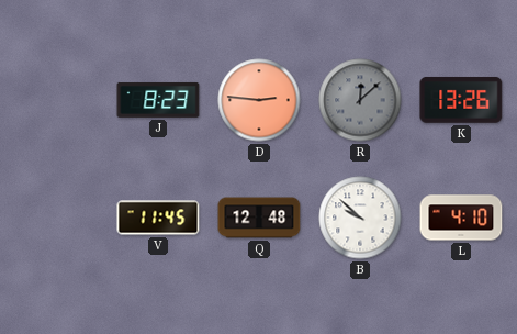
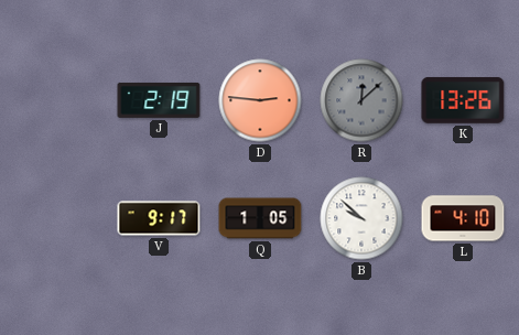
J: 8:23 -> 2:19
V: 11:45 -> 9:17
Q: 12:48 -> 1:05
